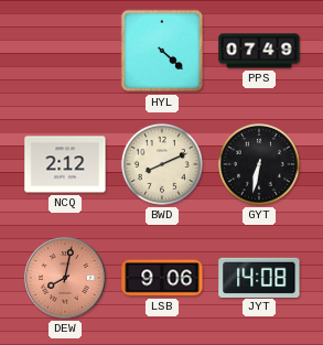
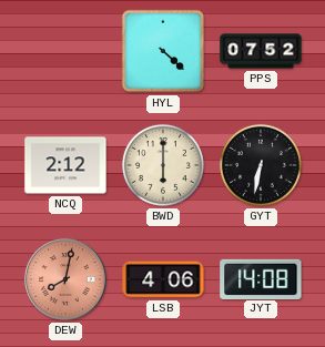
PPS: 07:49 -> 07:52
BWD: 8:11 -> 6:00
LSB: 9:06 -> 4:06
